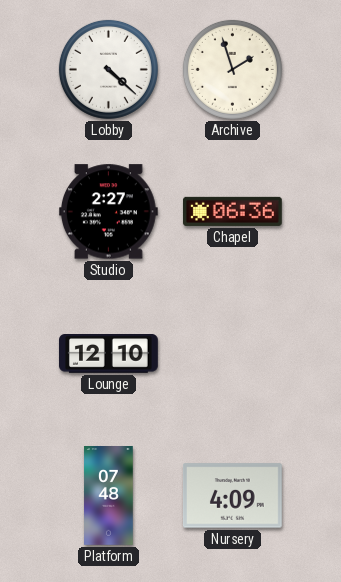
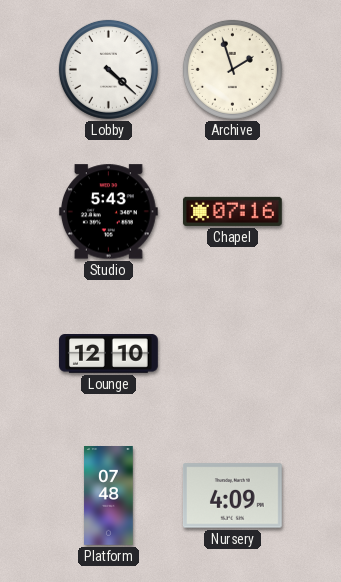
Studio: 2:27 -> 5:43
Chapel: 06:36 -> 07:16
